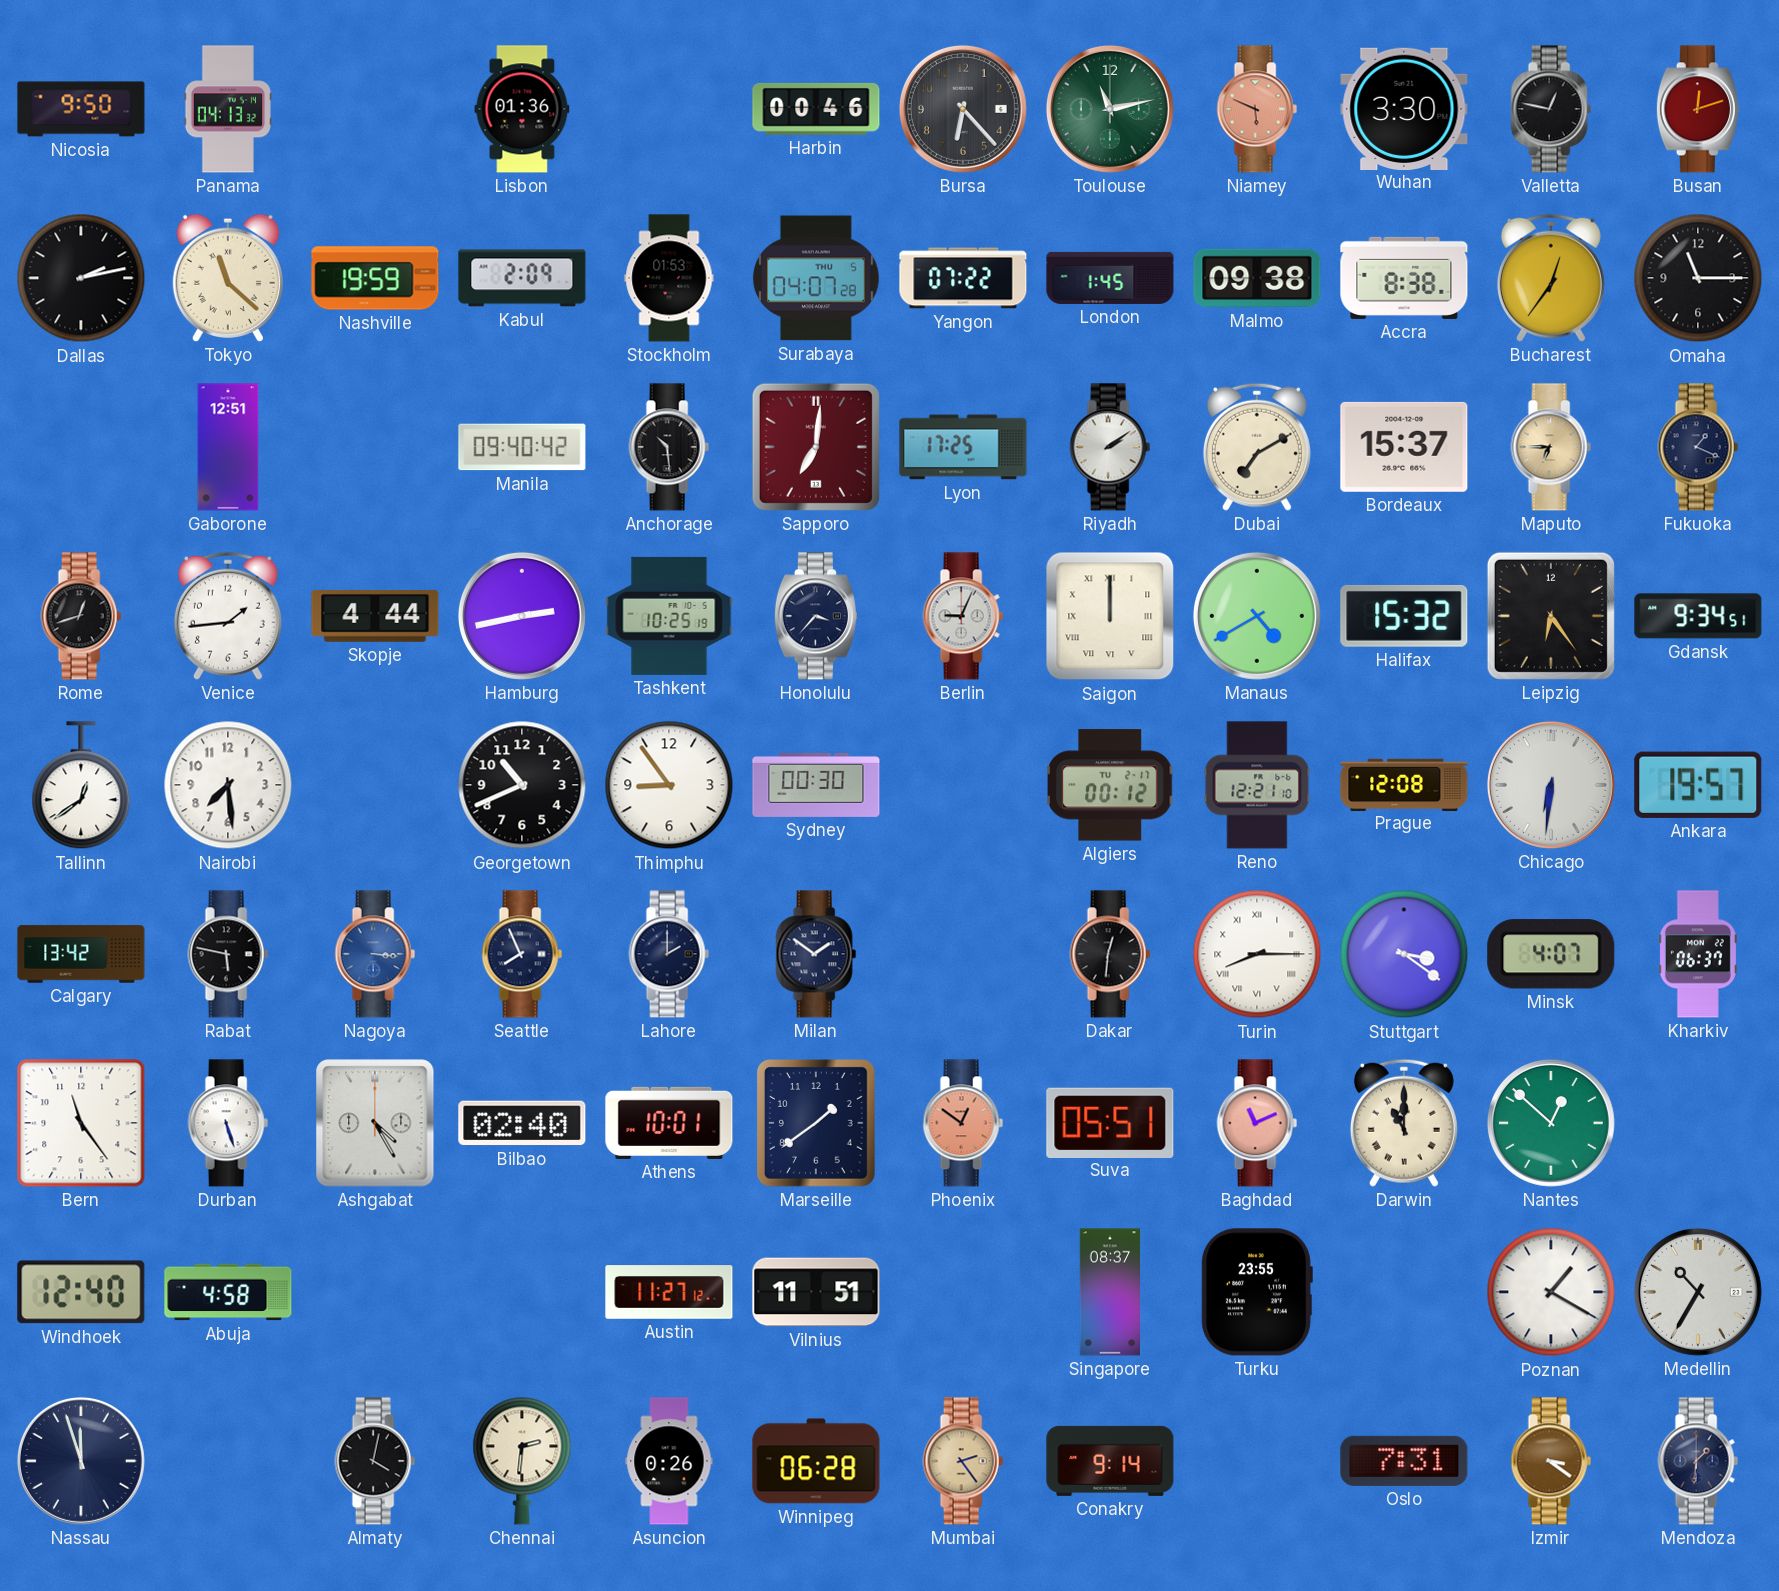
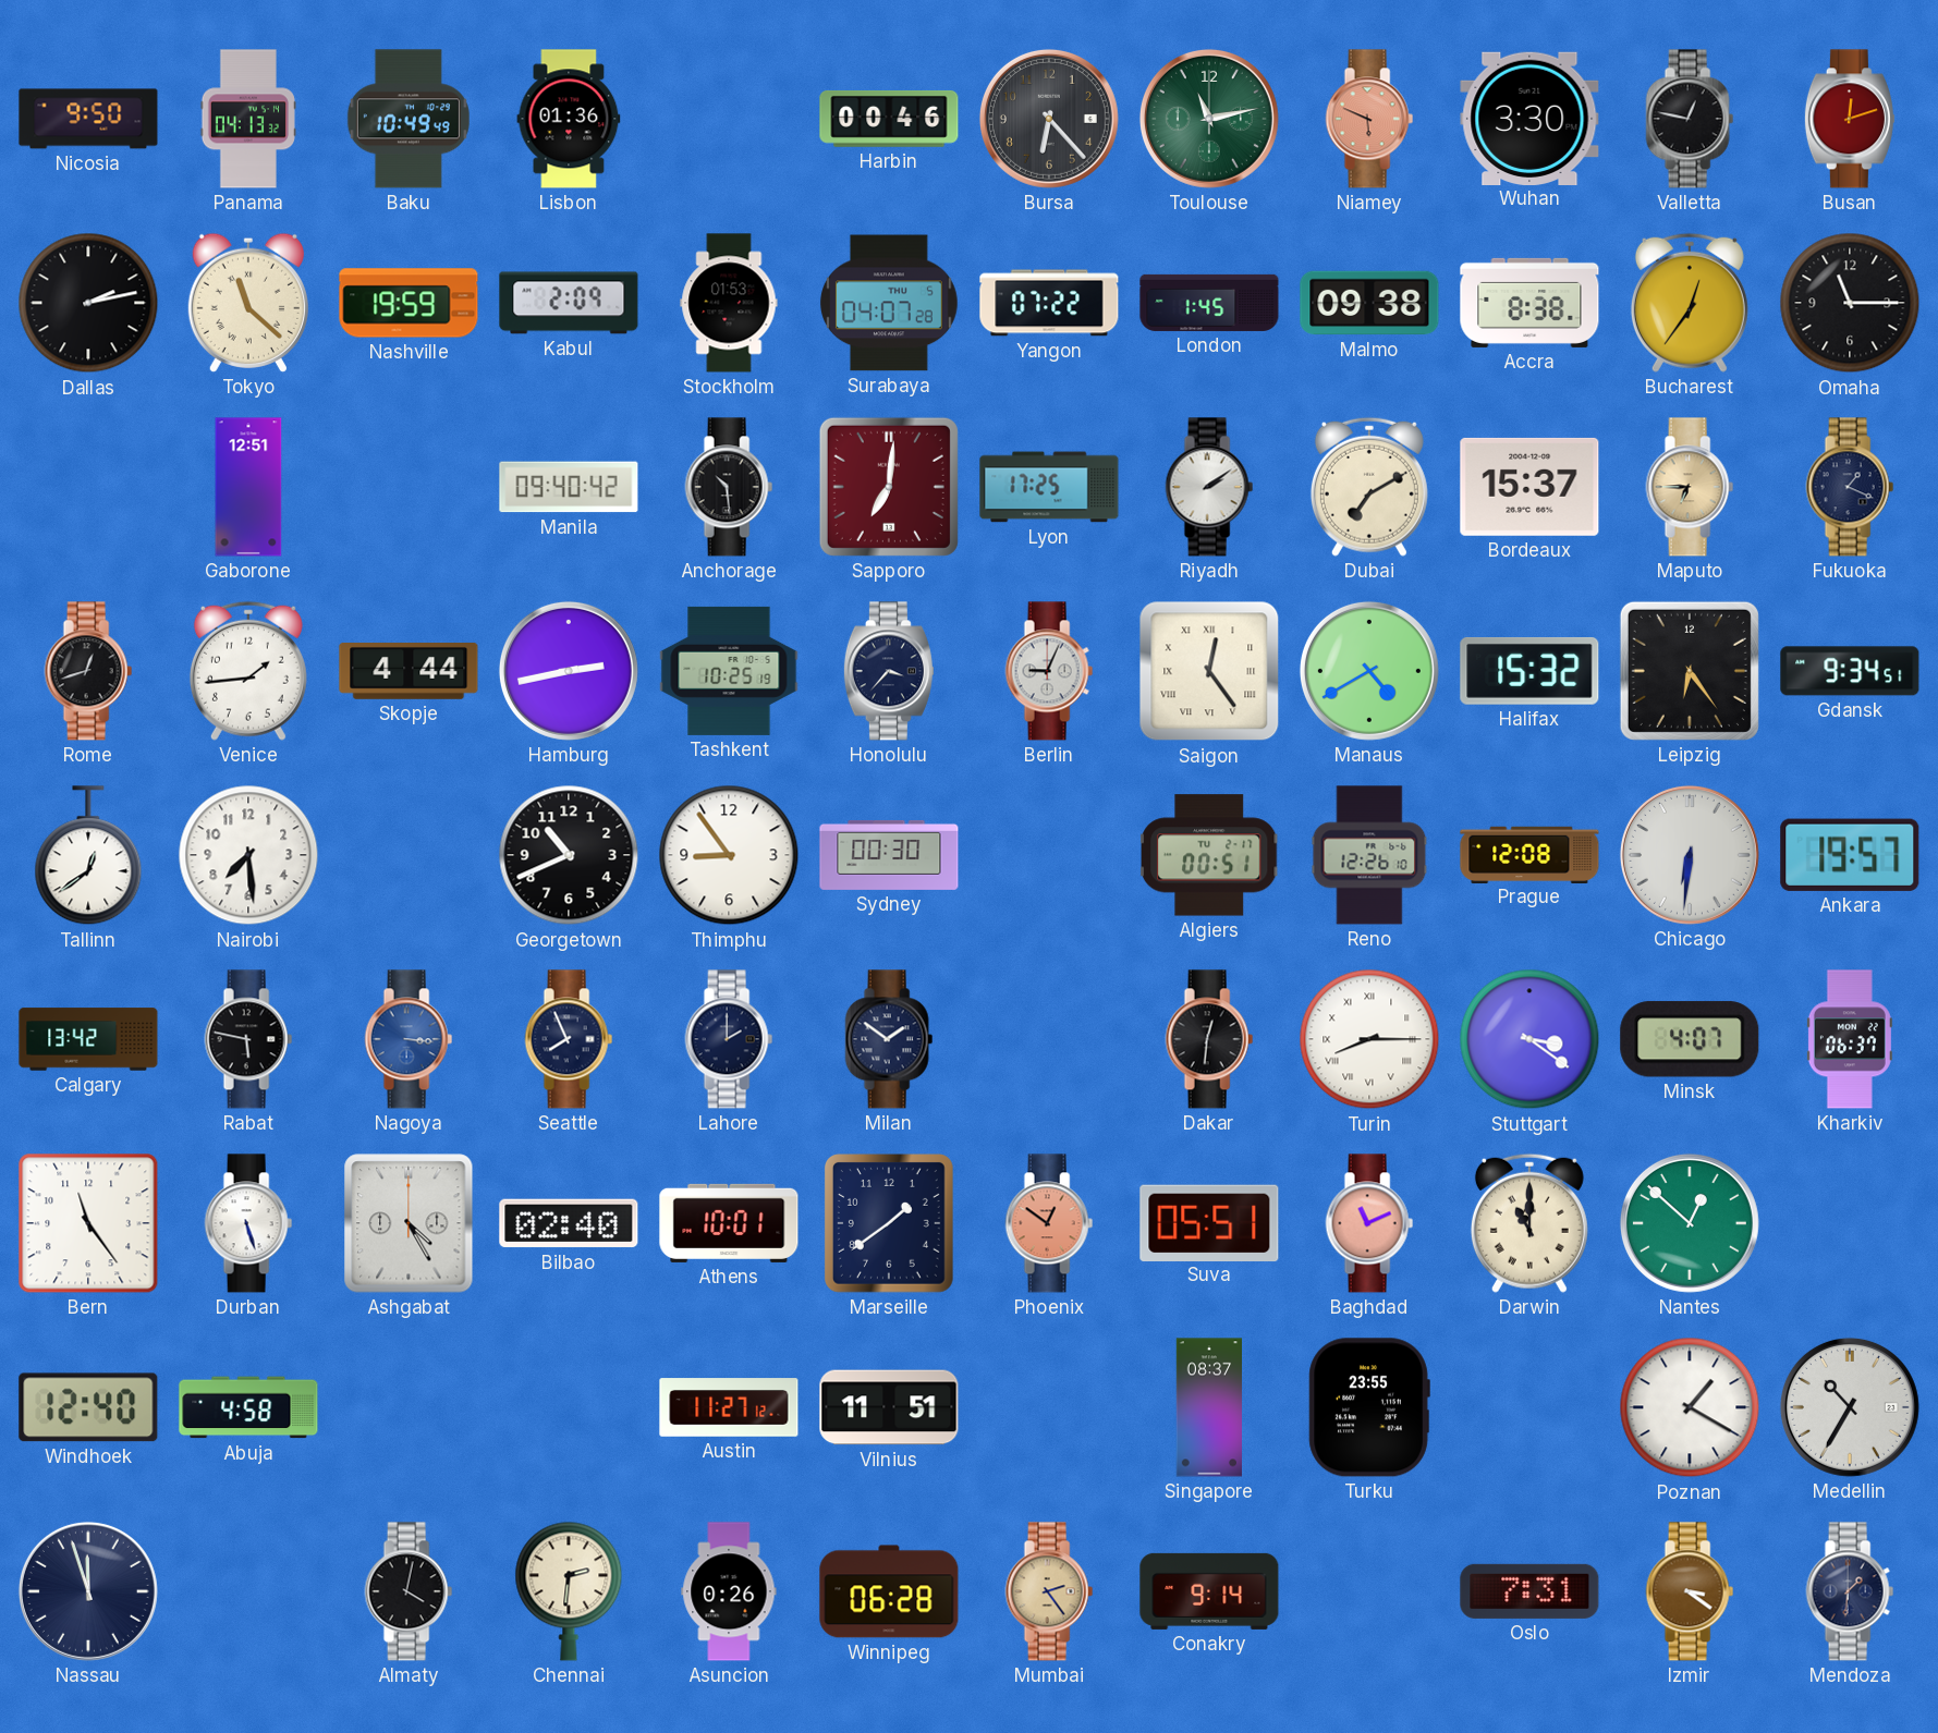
Baku: none -> 10:49
Saigon: 12:00 -> 12:24
Algiers: 00:12 -> 00:51
Reno: 12:21 -> 12:26
